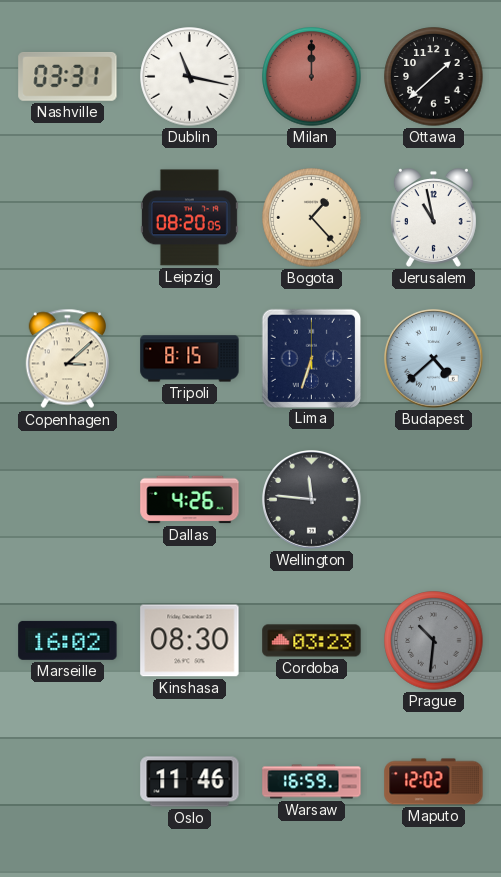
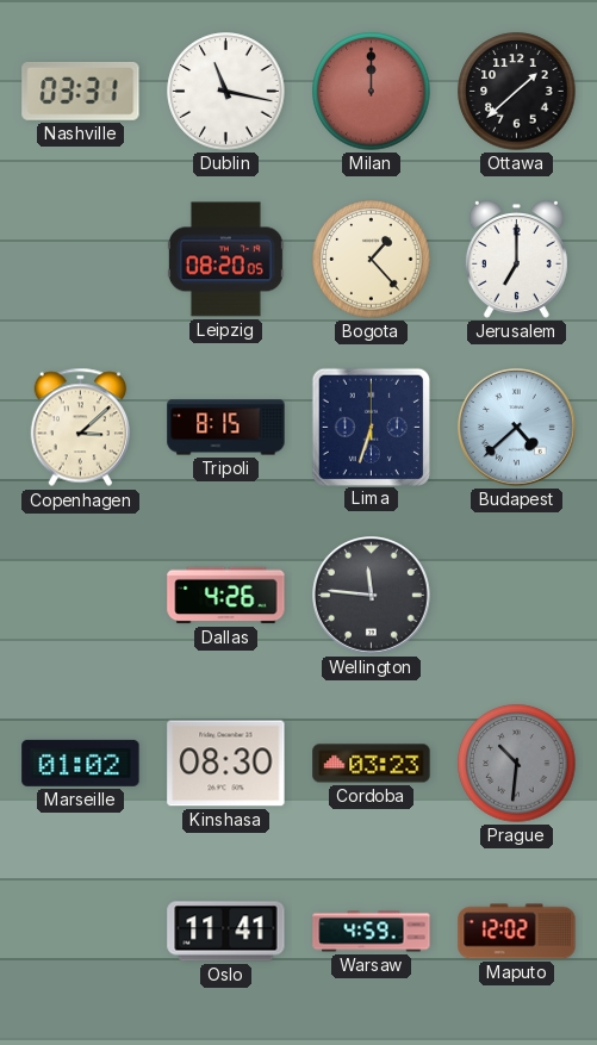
Jerusalem: 10:58 -> 7:00
Marseille: 16:02 -> 01:02
Oslo: 11:46 -> 11:41
Warsaw: 16:59 -> 4:59
